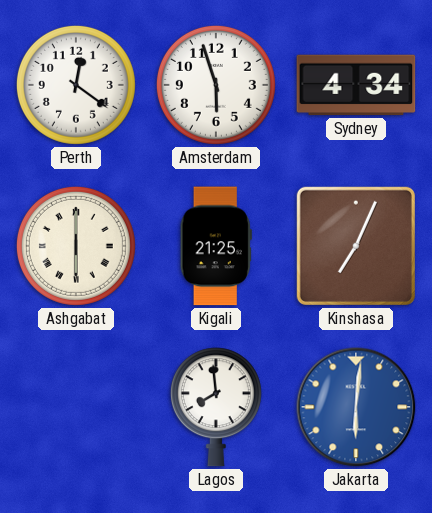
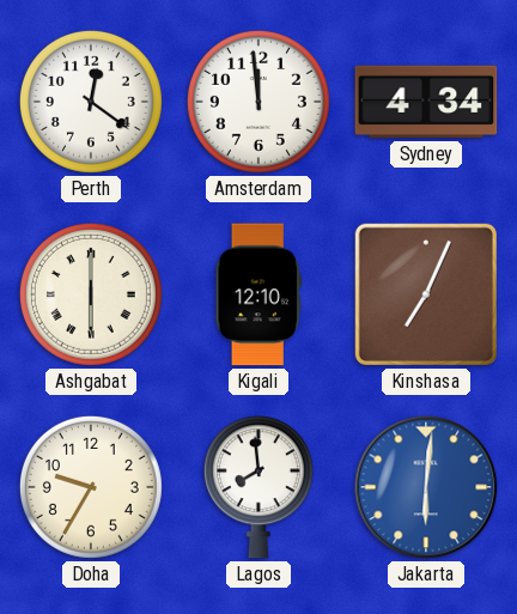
Amsterdam: 5:57 -> 11:59
Kigali: 21:25 -> 12:10
Doha: none -> 9:35
